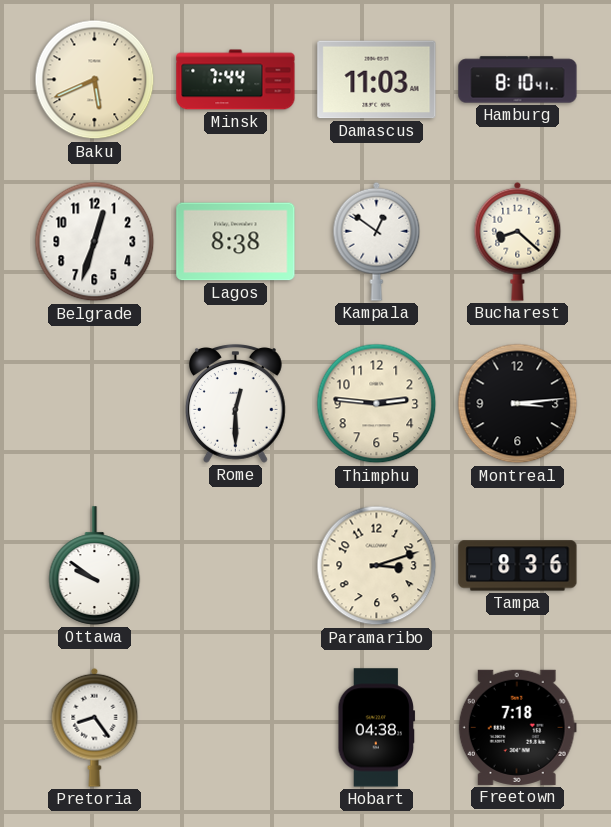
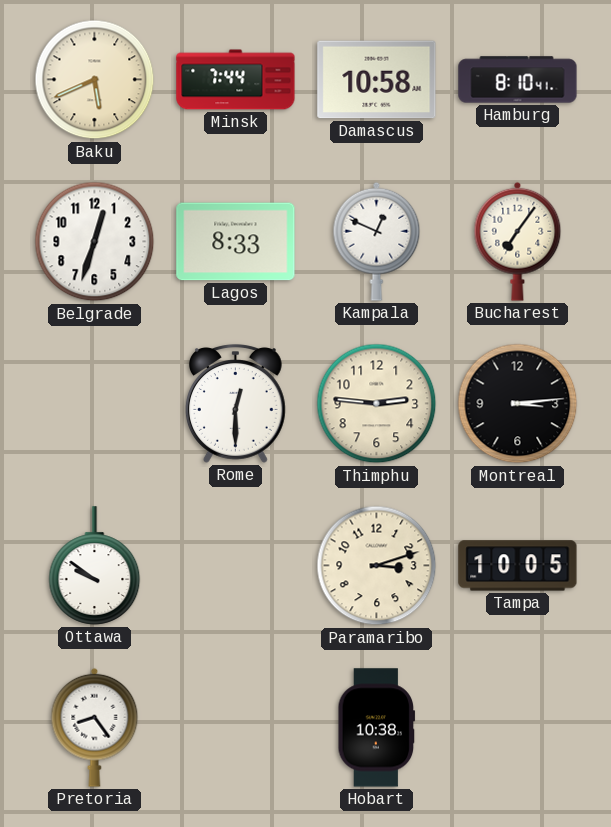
Damascus: 11:03 -> 10:58
Lagos: 8:38 -> 8:33
Kampala: 12:51 -> 12:49
Bucharest: 8:22 -> 7:06
Tampa: 8:36 -> 10:05
Hobart: 04:38 -> 10:38
Freetown: 7:18 -> none
